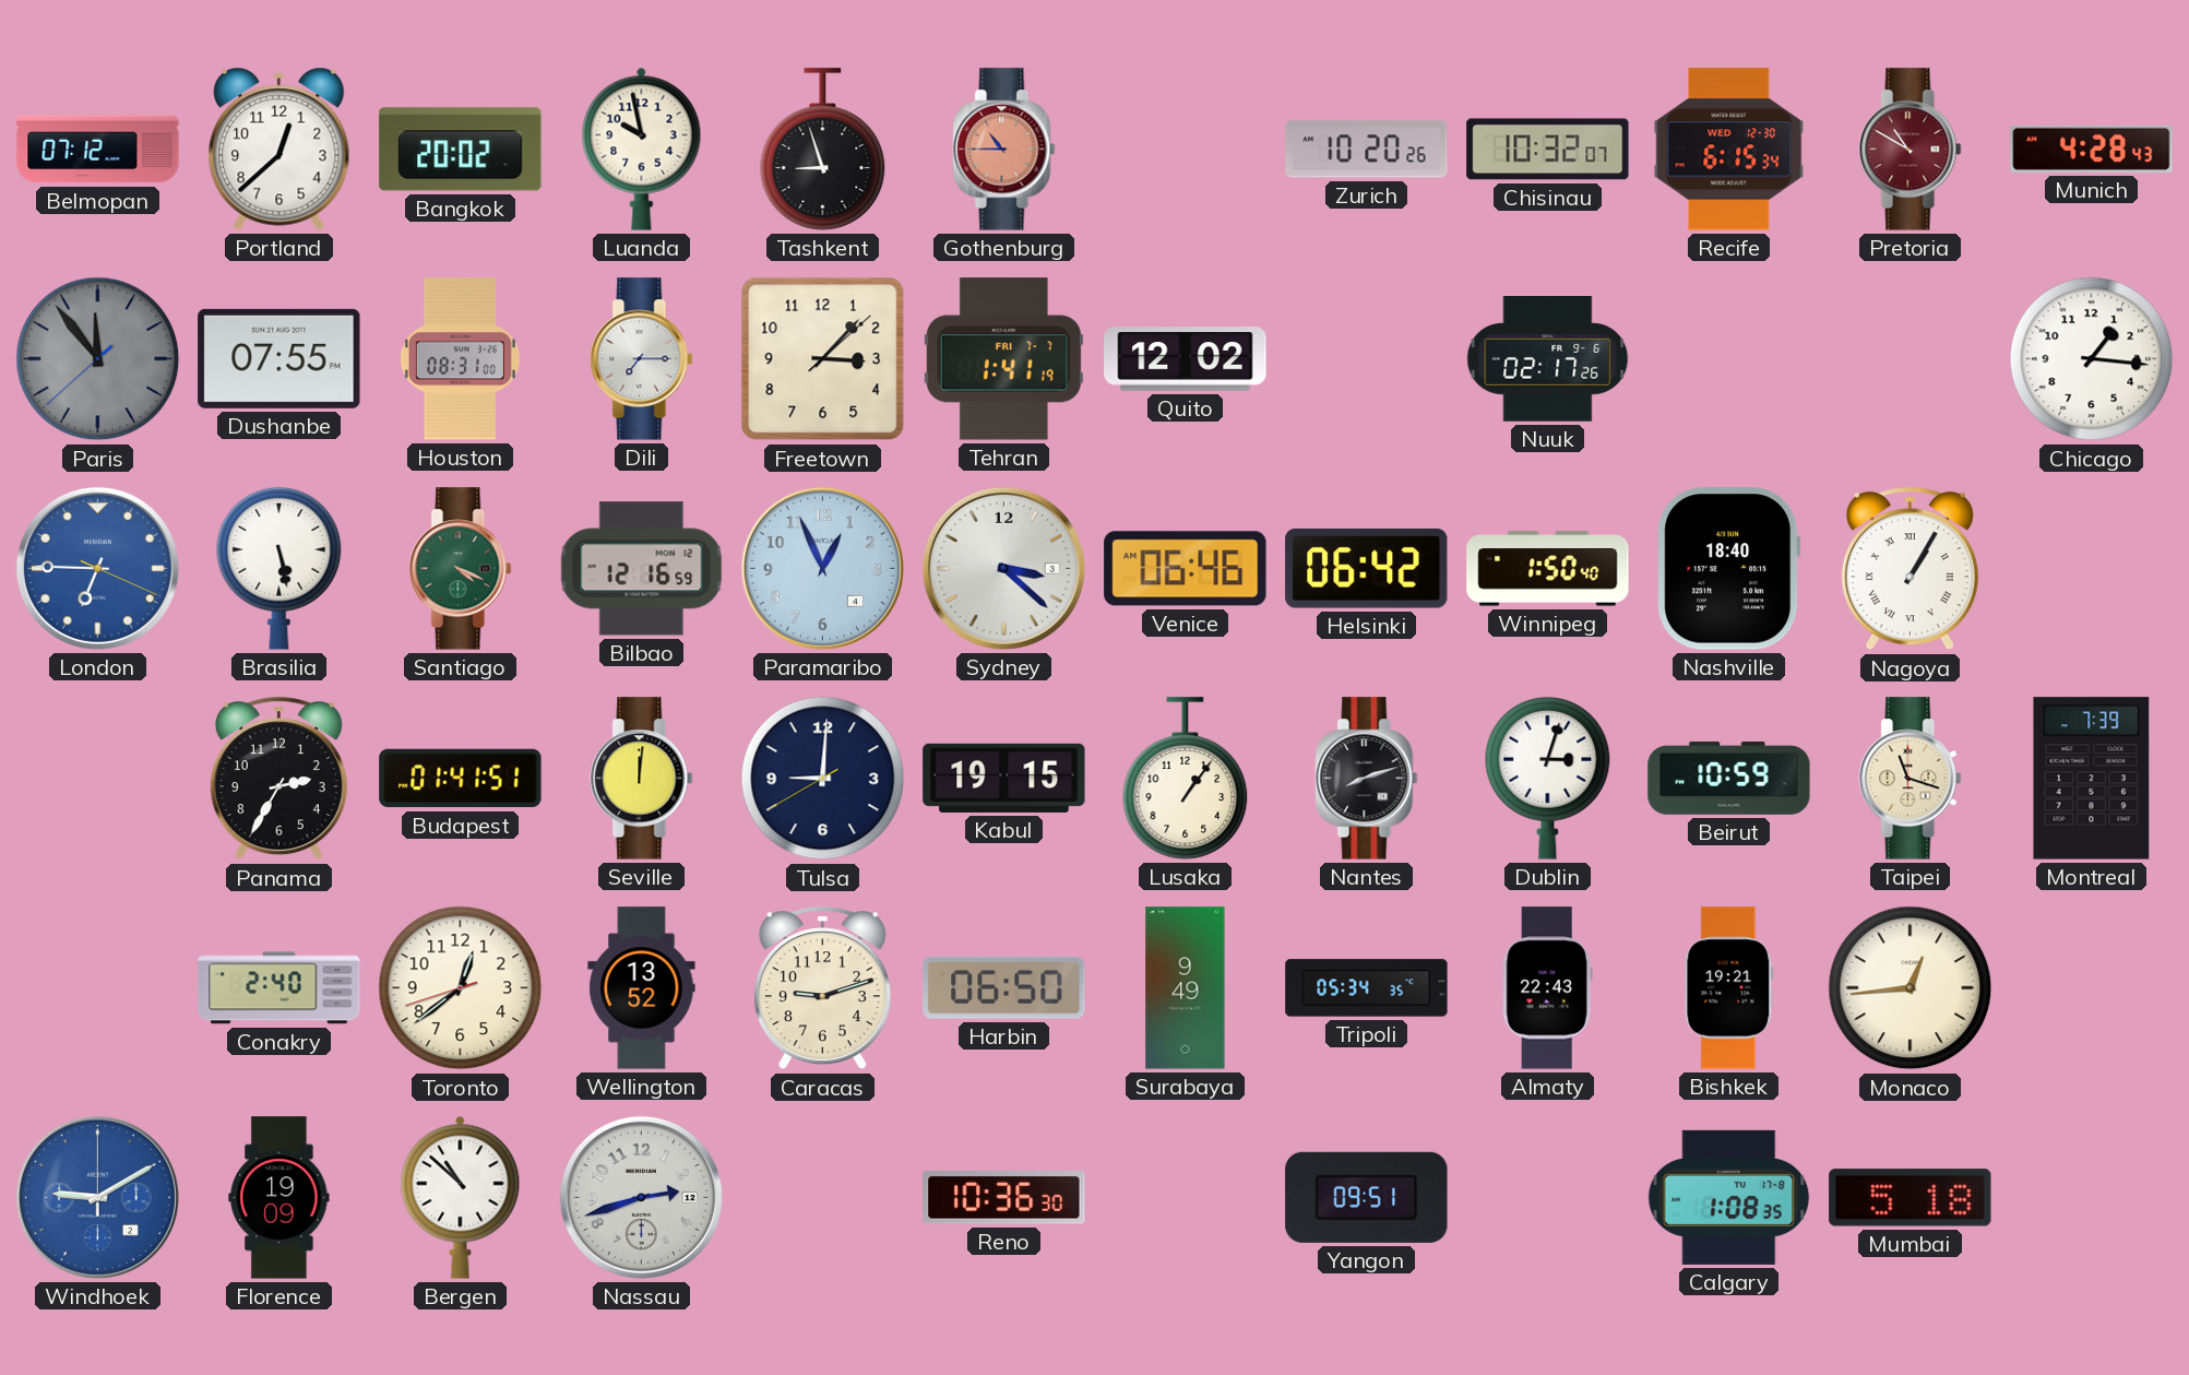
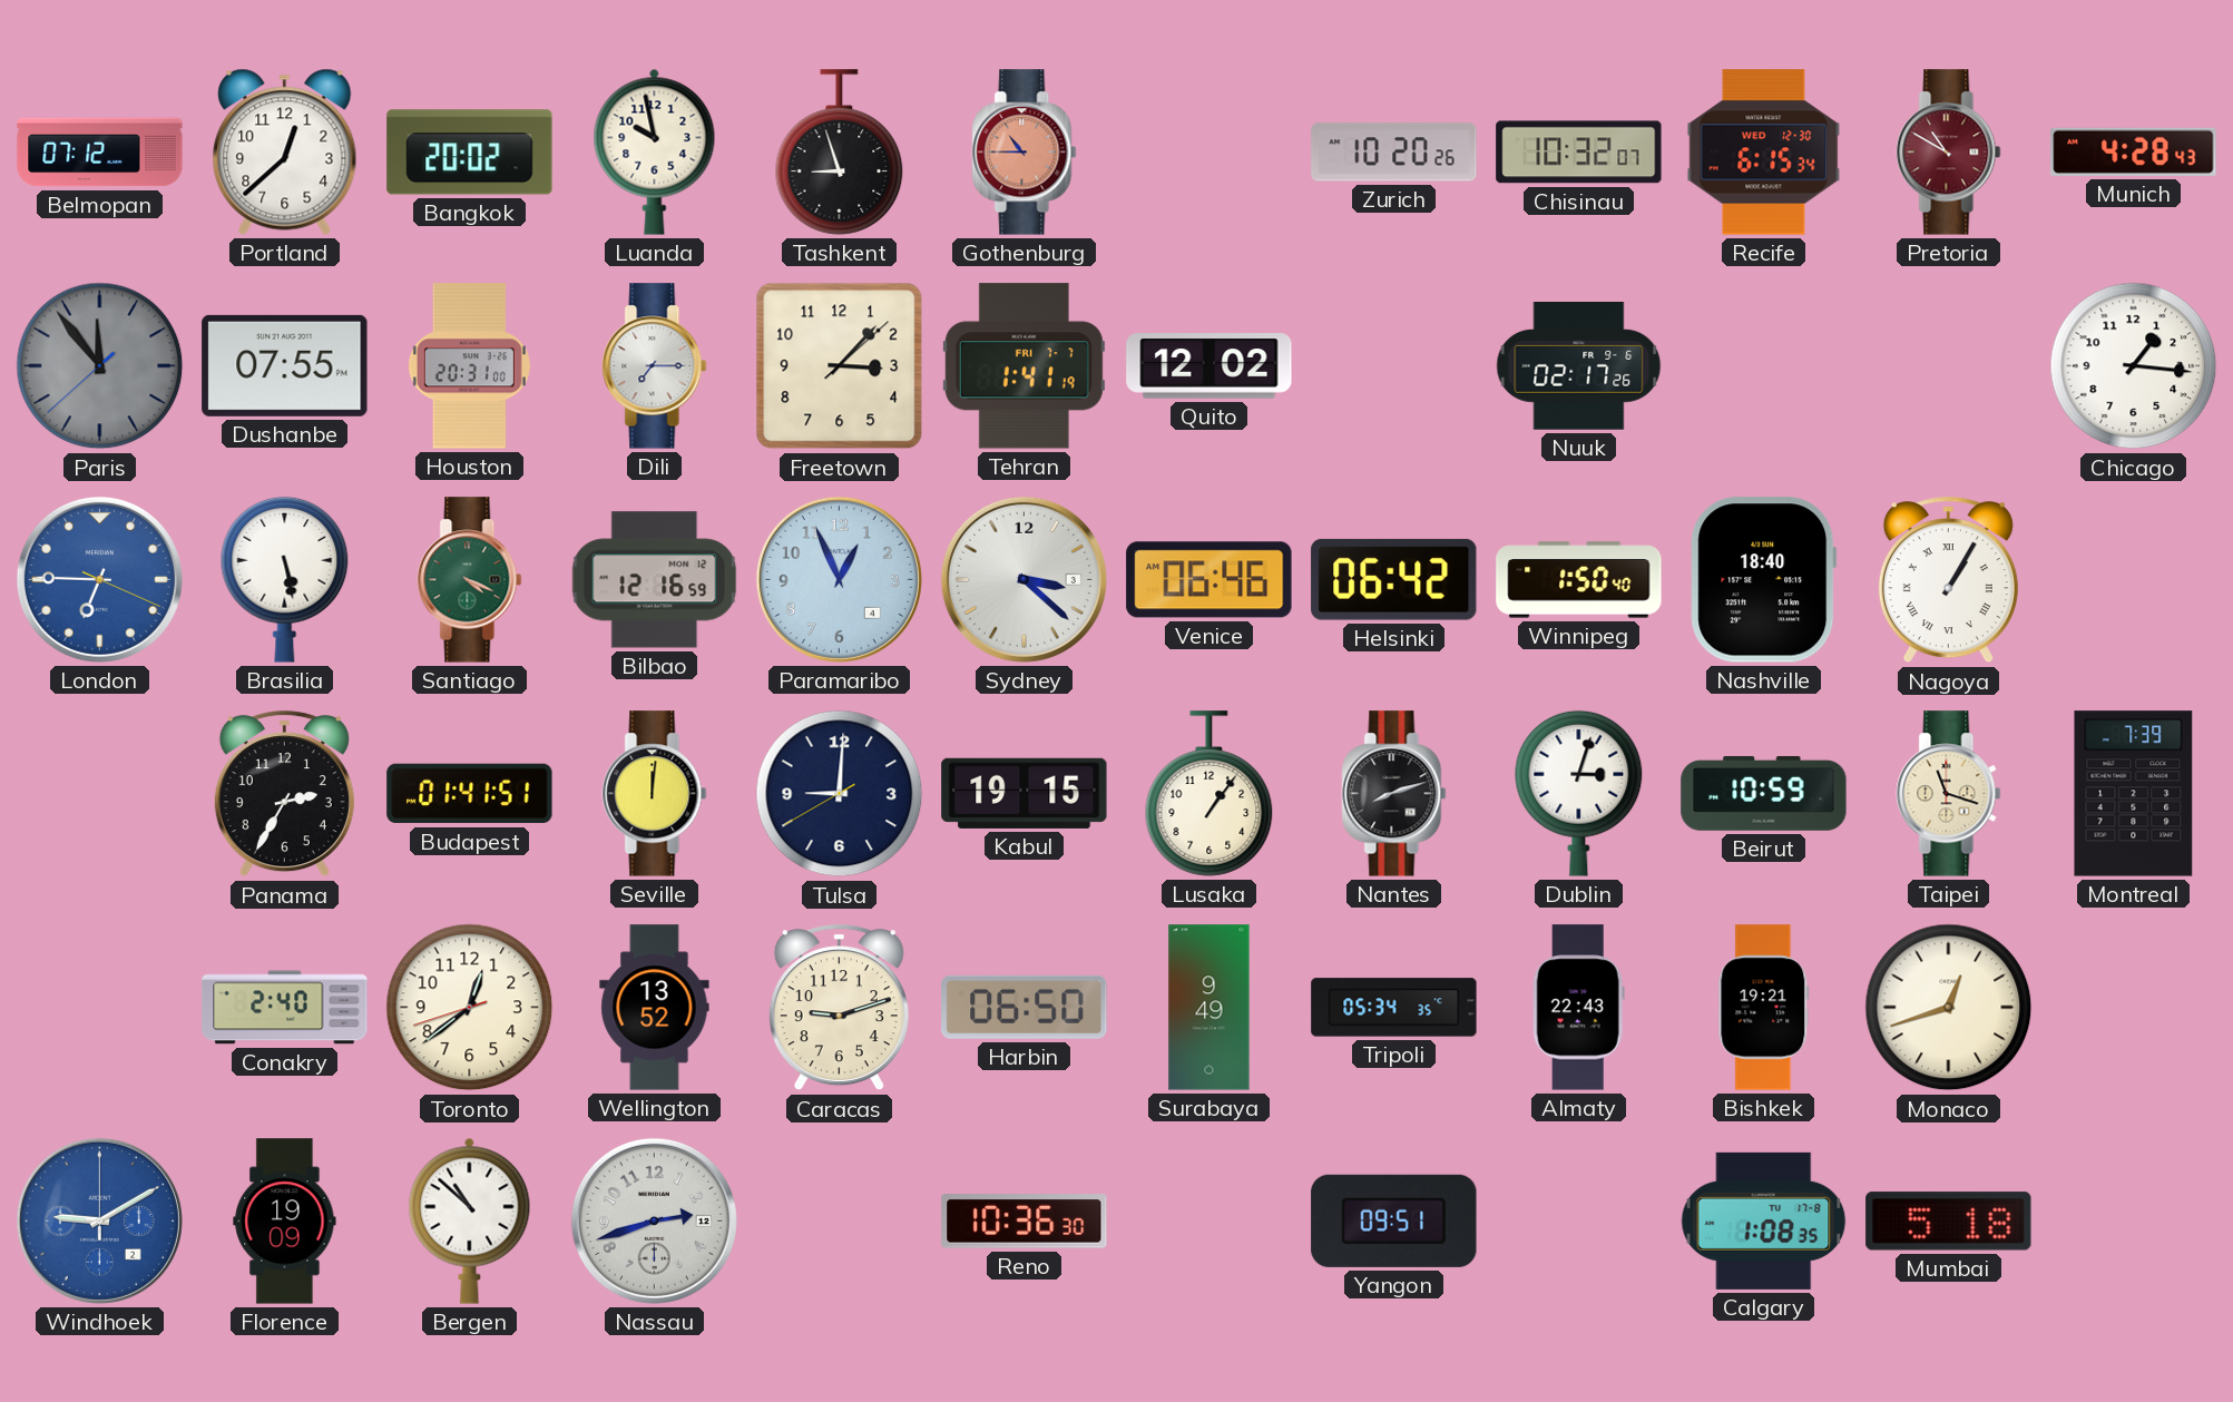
Houston: 08:31 -> 20:31
Monaco: 12:44 -> 12:42
